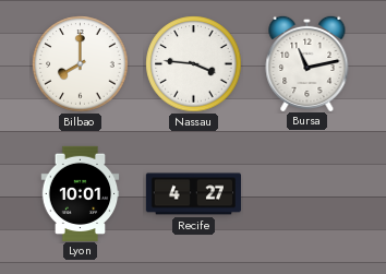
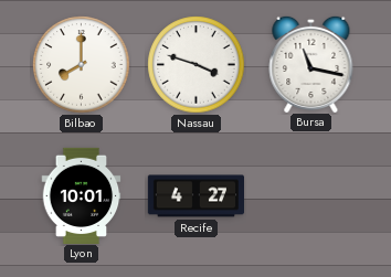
Nassau: 3:46 -> 3:48
Bursa: 11:13 -> 11:17
